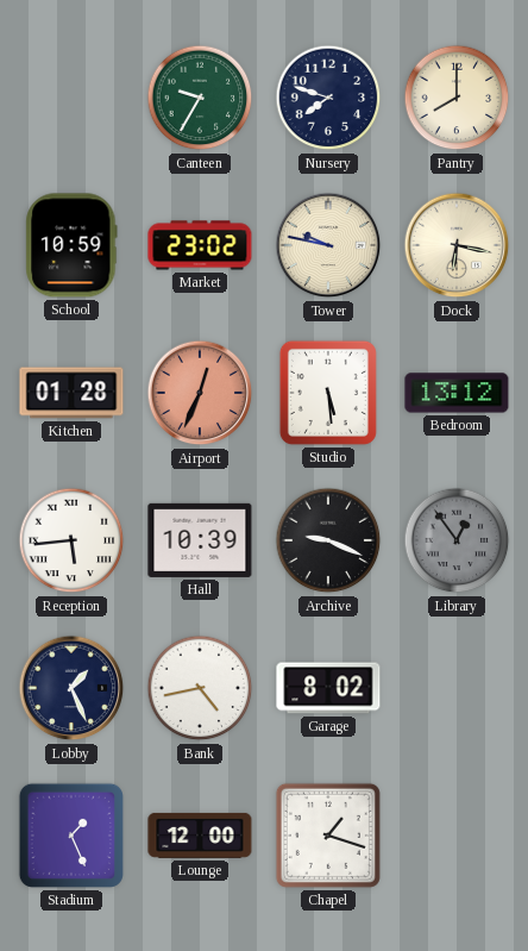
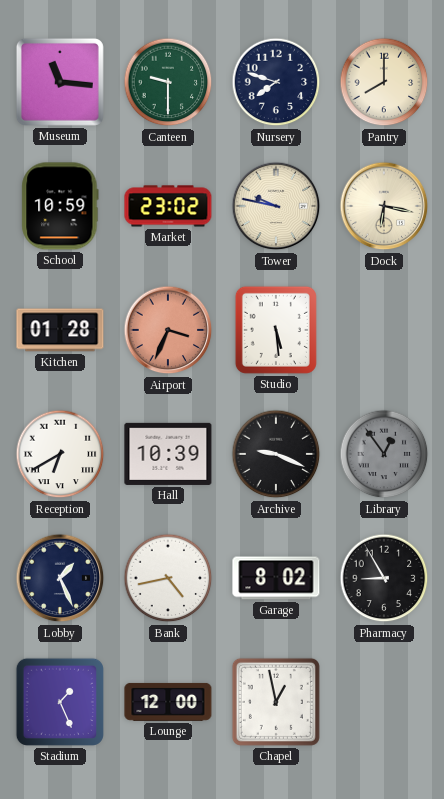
Museum: none -> 11:16
Canteen: 9:35 -> 9:30
Airport: 12:34 -> 3:34
Bedroom: 13:12 -> none
Reception: 5:44 -> 6:40
Pharmacy: none -> 8:55
Chapel: 1:18 -> 12:58
